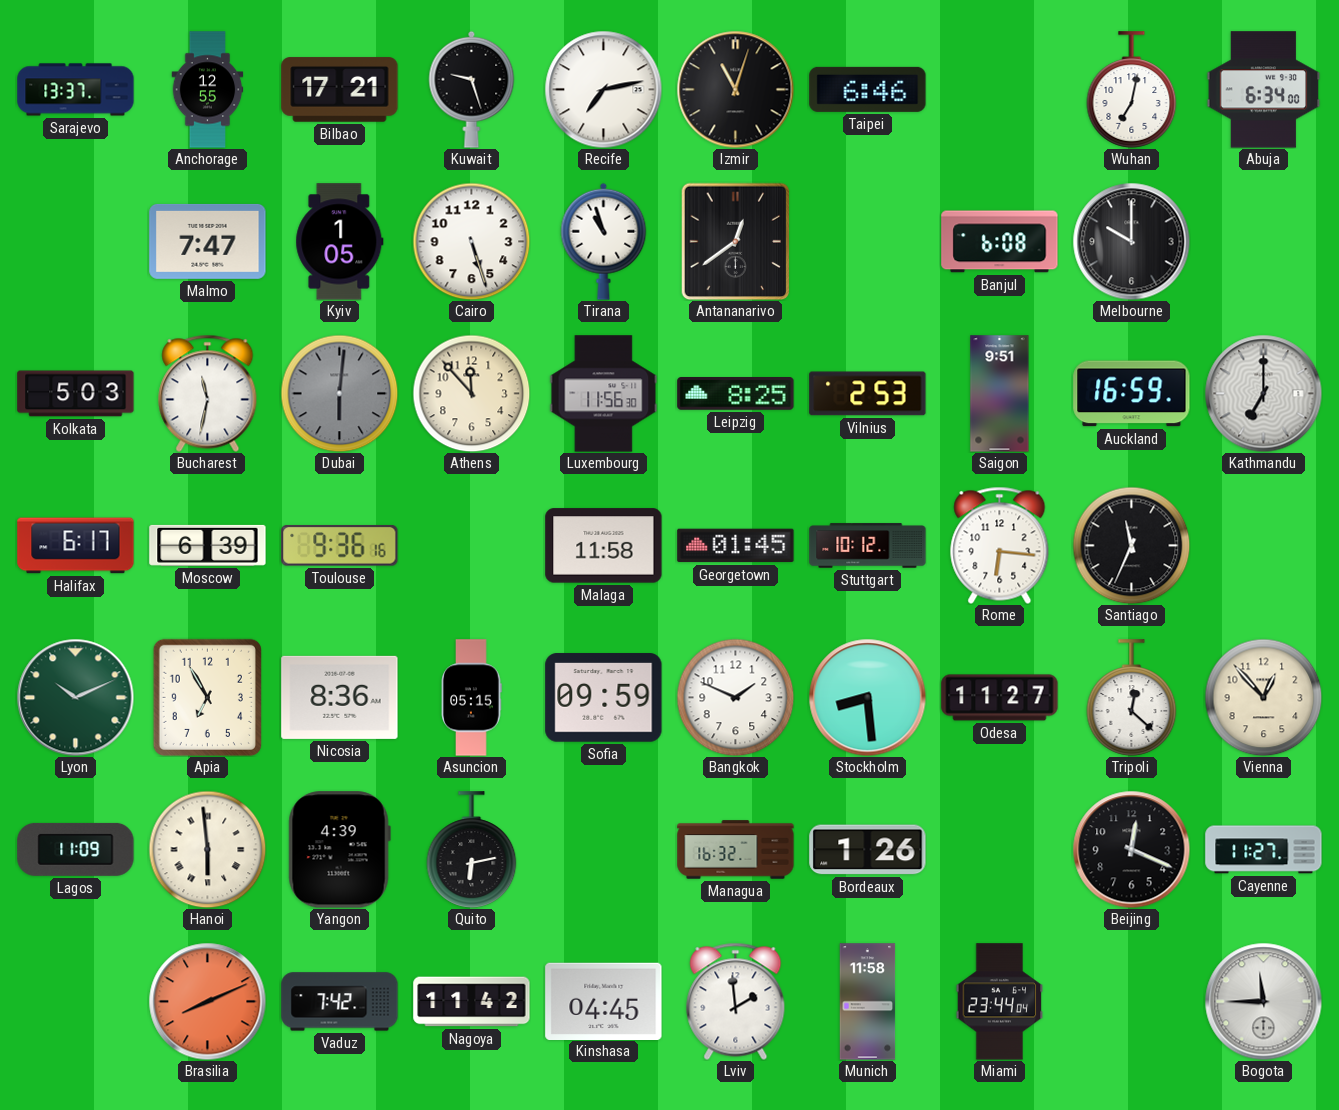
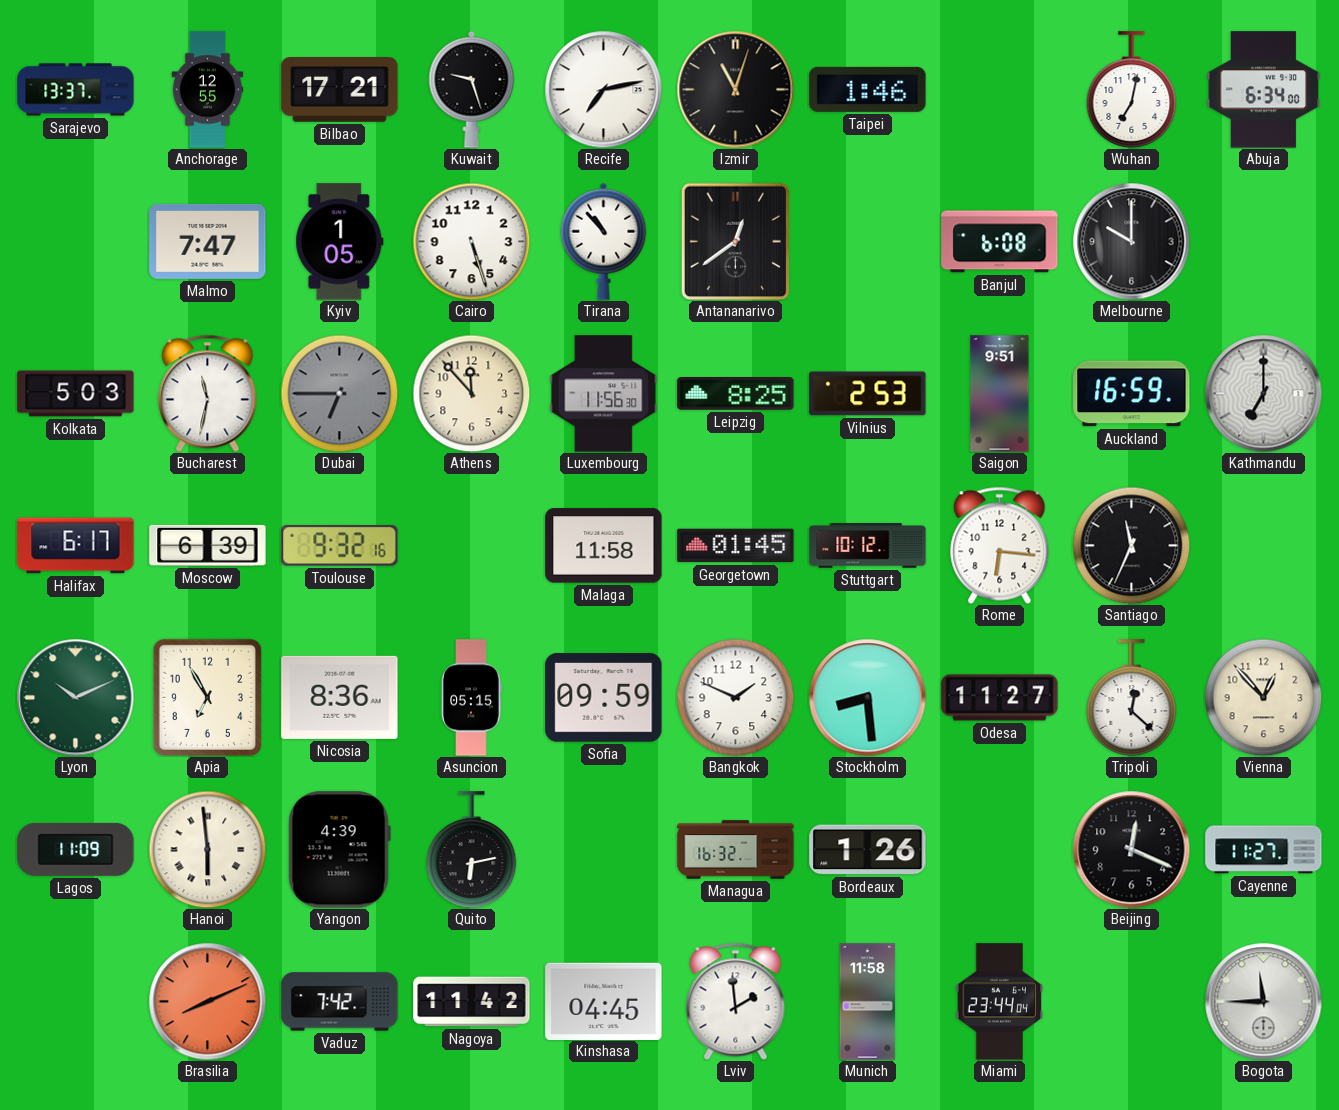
Taipei: 6:46 -> 1:46
Tirana: 10:57 -> 10:53
Dubai: 6:01 -> 6:45
Toulouse: 9:36 -> 9:32
